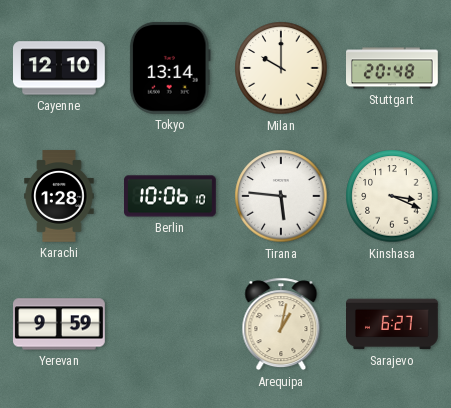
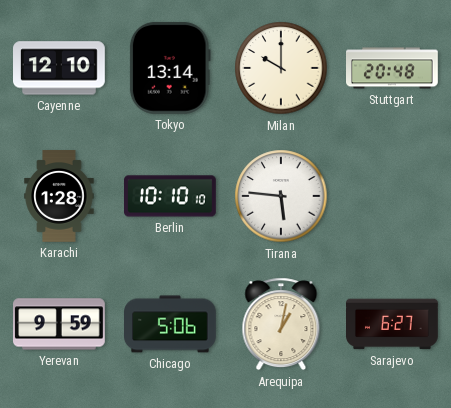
Berlin: 10:06 -> 10:10
Kinshasa: 3:19 -> none
Chicago: none -> 5:06
